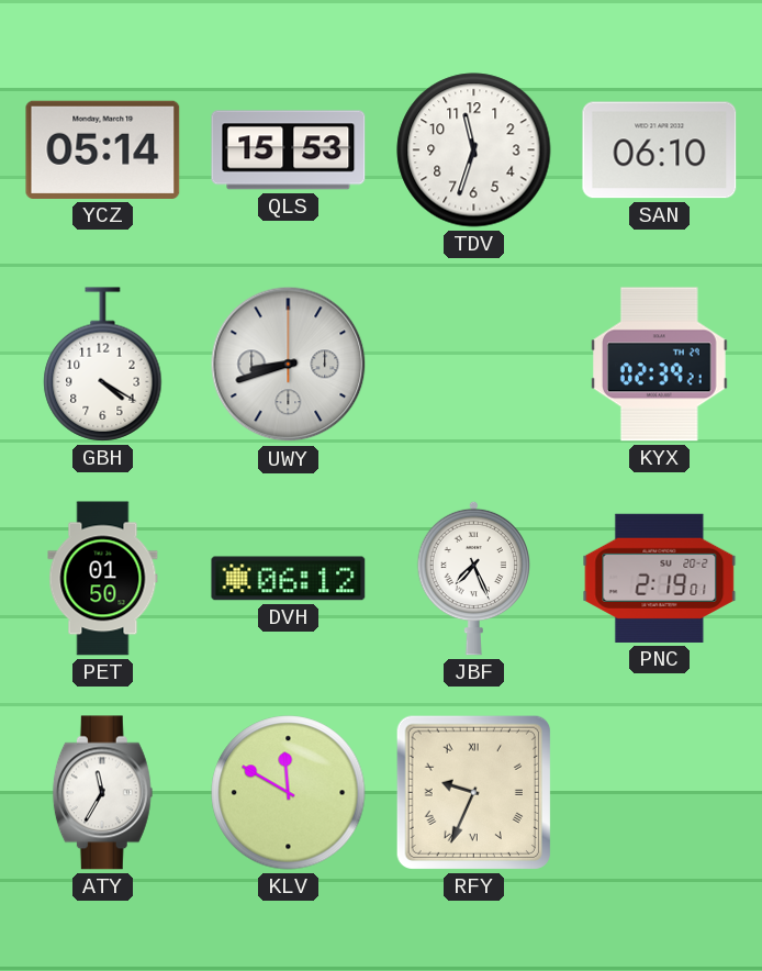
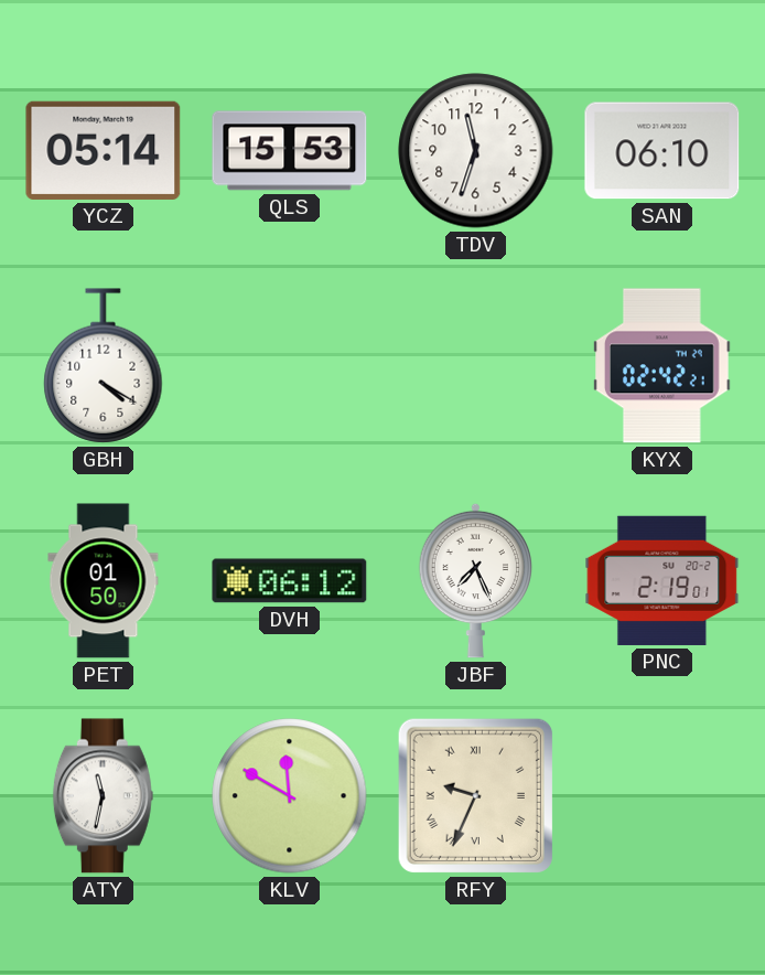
UWY: 8:42 -> none
KYX: 02:39 -> 02:42
ATY: 11:35 -> 11:32
